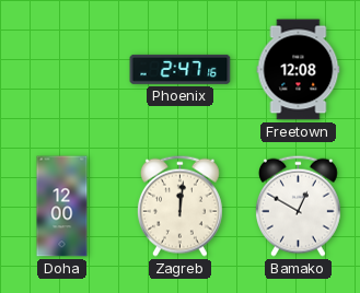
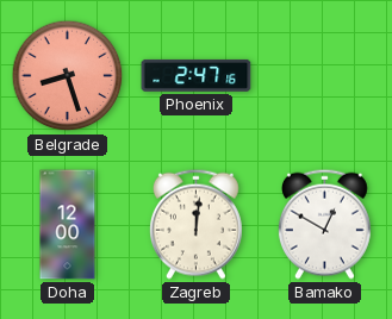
Belgrade: none -> 8:27
Freetown: 12:08 -> none
